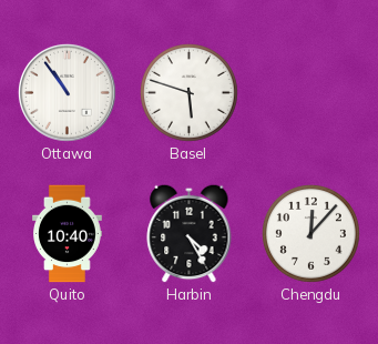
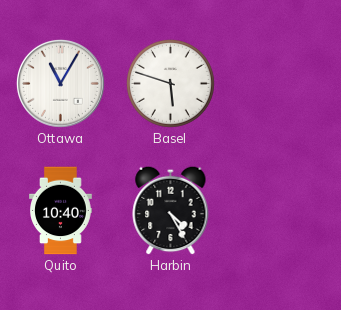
Ottawa: 10:54 -> 11:05
Chengdu: 12:07 -> none
